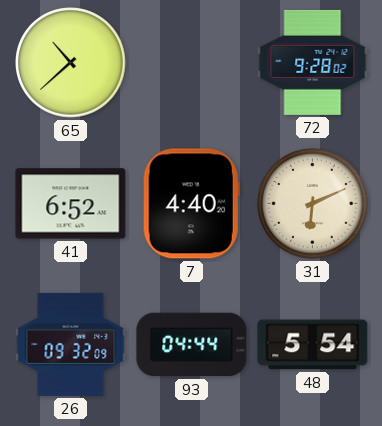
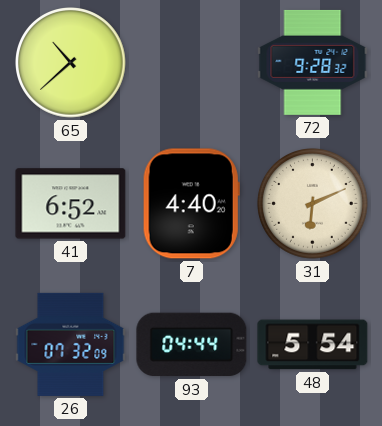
72: 9:28:02 -> 9:28:32
26: 09:32 -> 07:32
